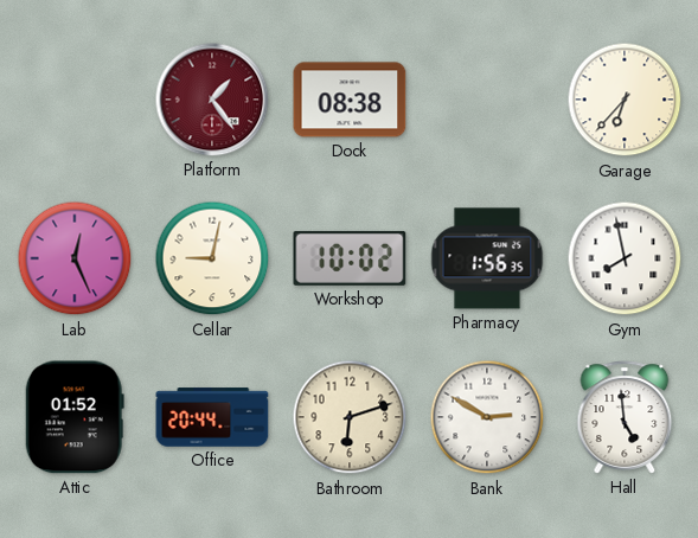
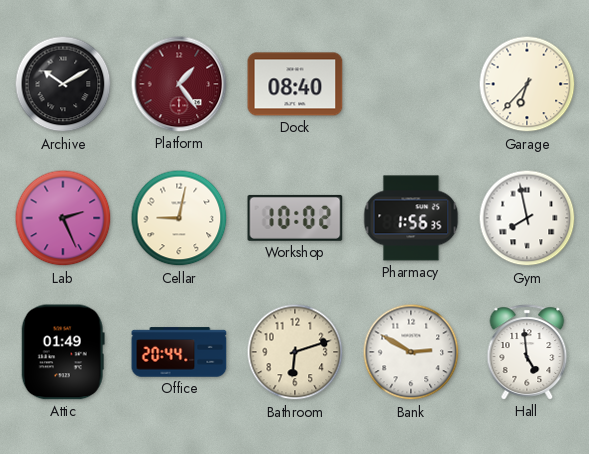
Archive: none -> 10:10
Dock: 08:38 -> 08:40
Lab: 12:26 -> 2:26
Attic: 01:52 -> 01:49
